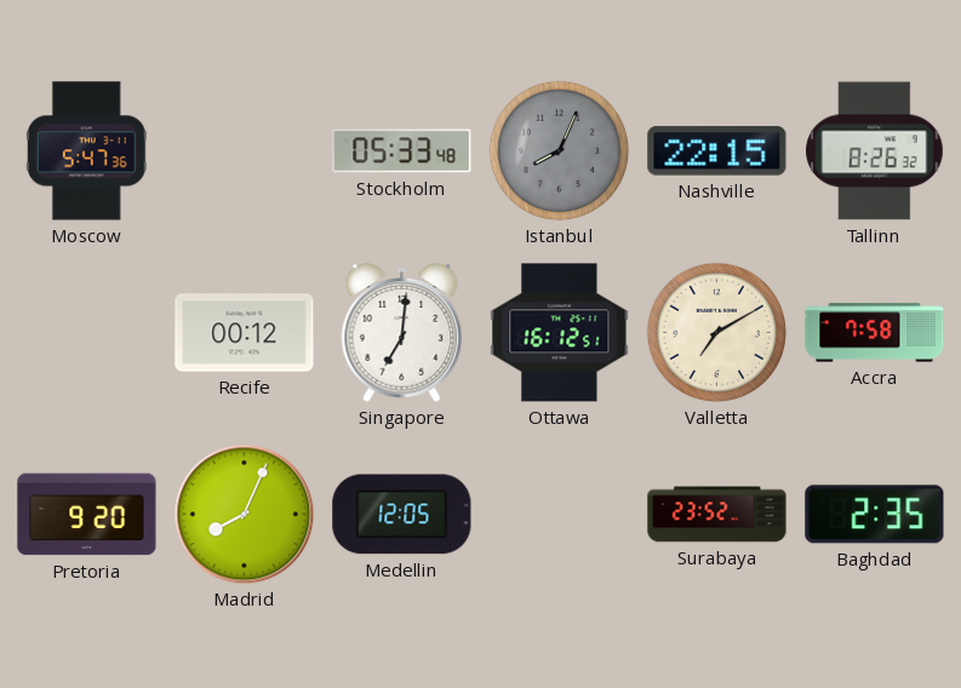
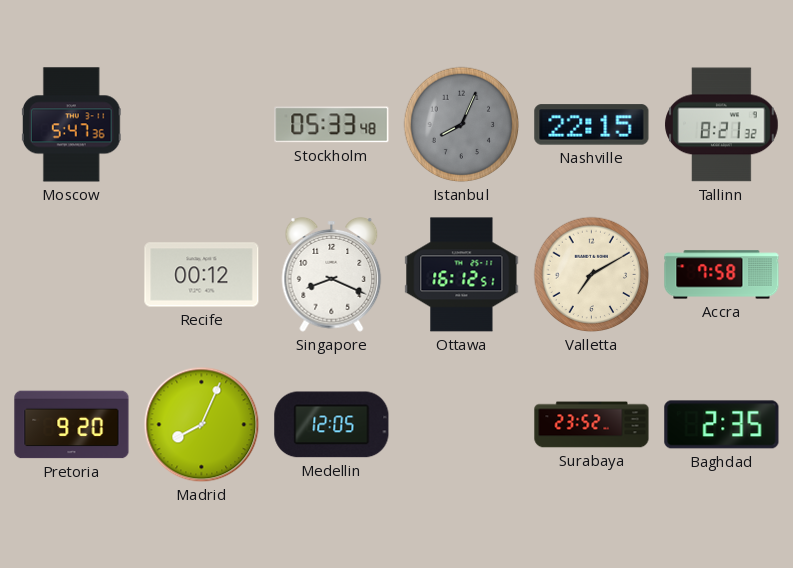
Tallinn: 8:26 -> 8:21
Singapore: 7:01 -> 8:19
